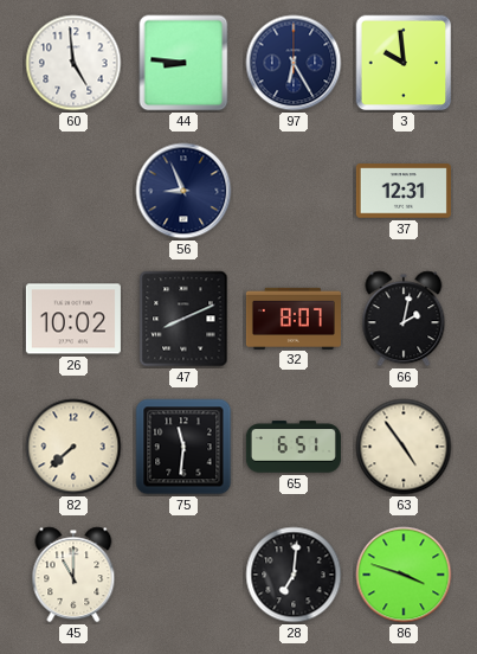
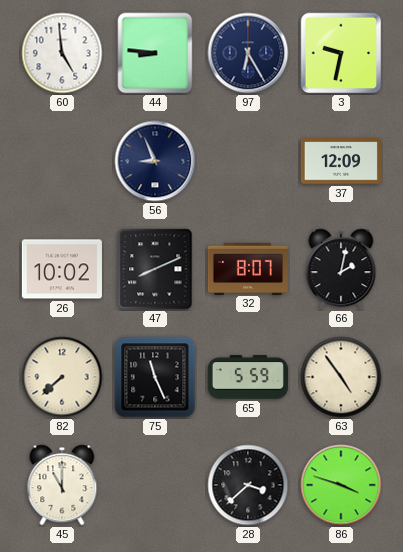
3: 9:59 -> 9:32
37: 12:31 -> 12:09
75: 11:31 -> 11:26
65: 6:51 -> 5:59
28: 7:01 -> 3:38
